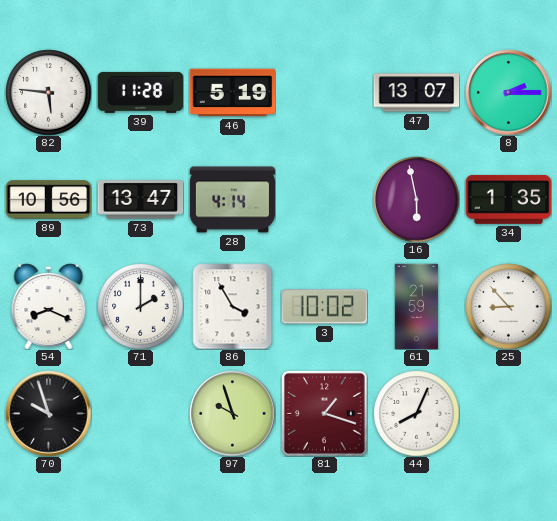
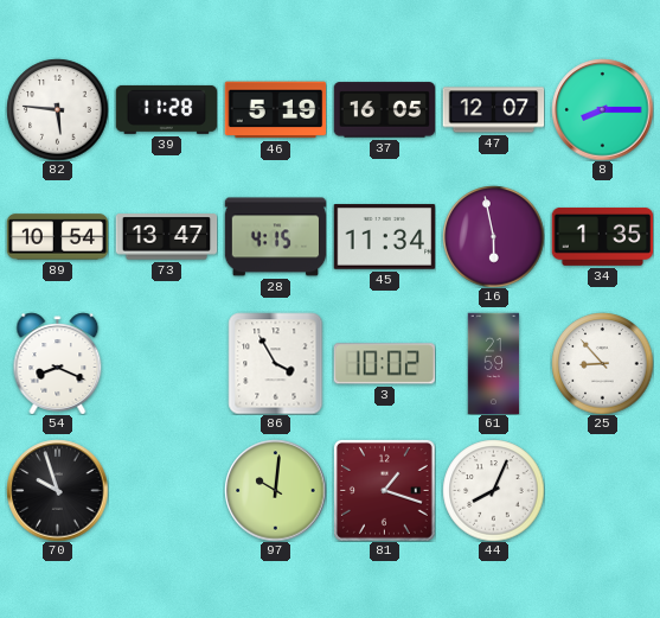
37: none -> 16:05
47: 13:07 -> 12:07
8: 2:15 -> 8:15
89: 10:56 -> 10:54
28: 4:14 -> 4:15
45: none -> 11:34
71: 2:00 -> none
97: 9:57 -> 10:01
